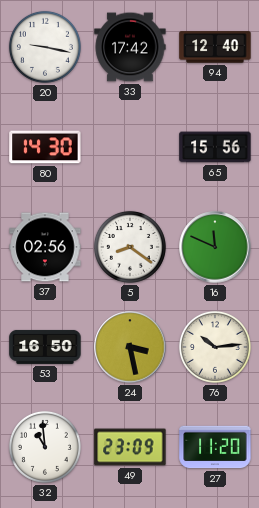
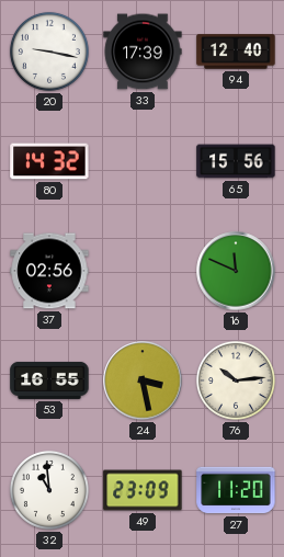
33: 17:42 -> 17:39
80: 14:30 -> 14:32
5: 8:21 -> none
53: 16:50 -> 16:55
